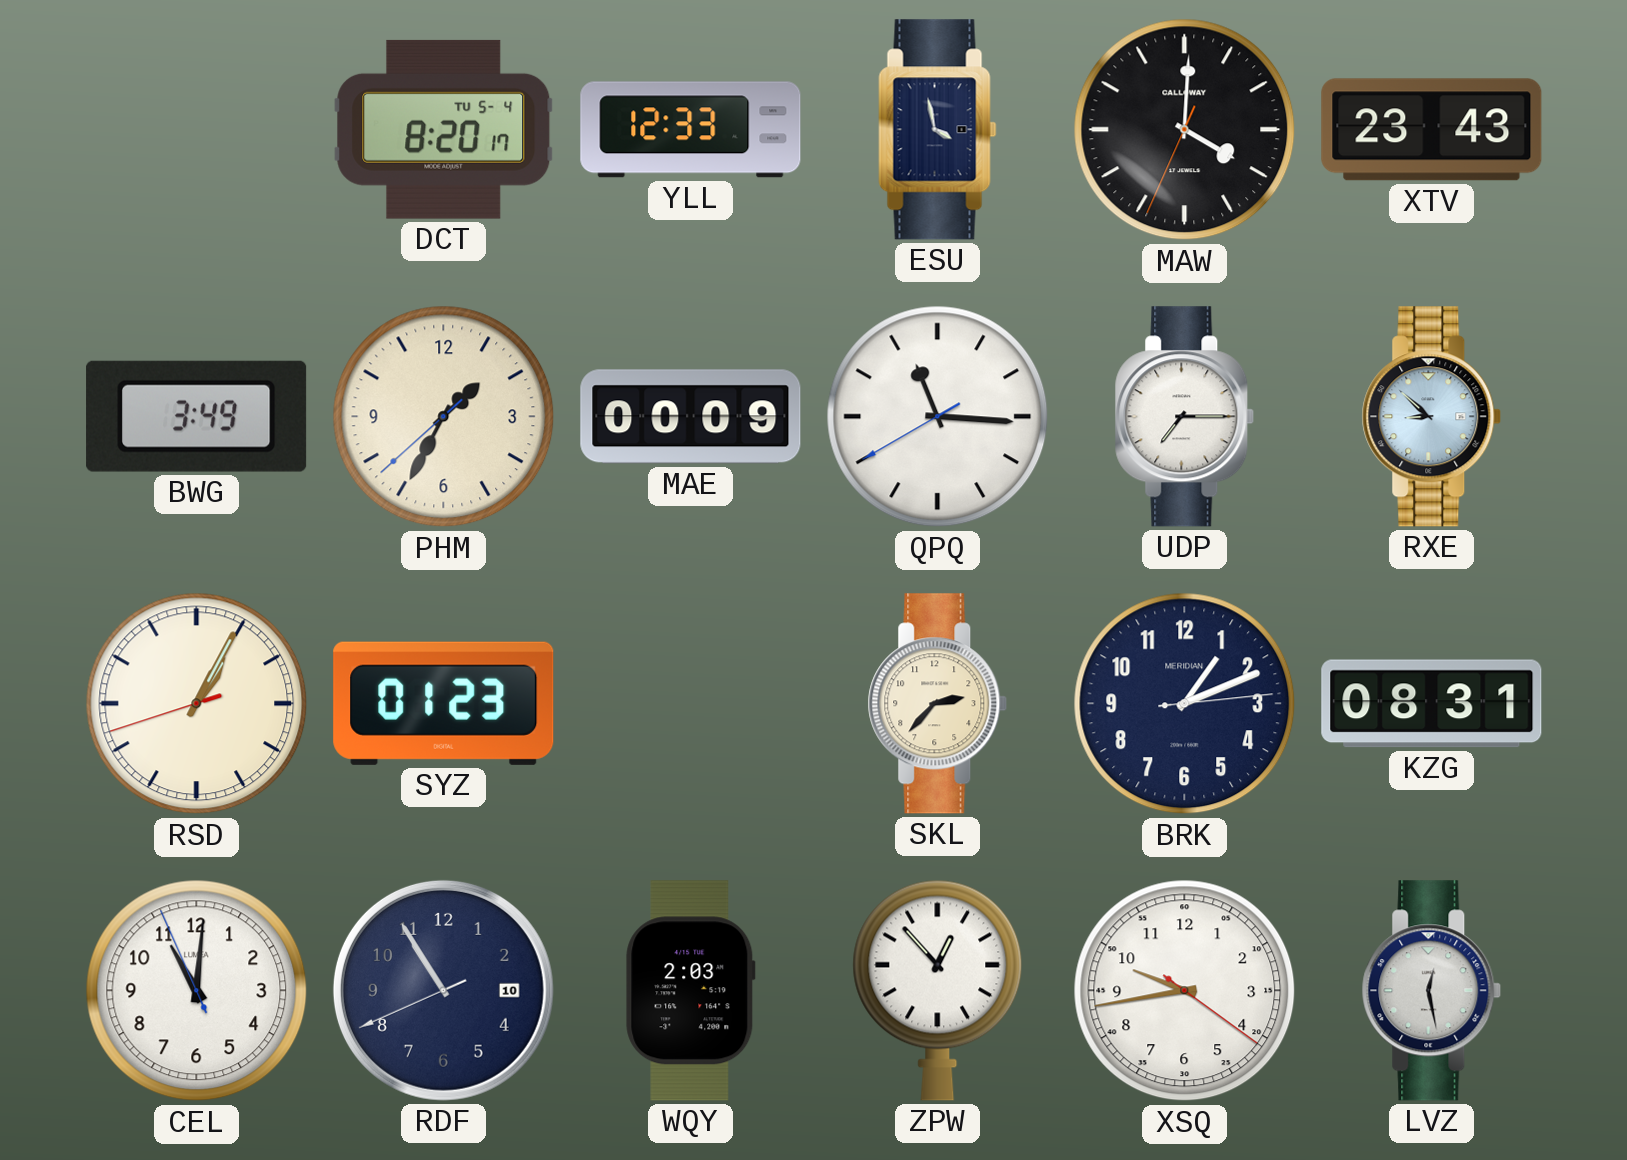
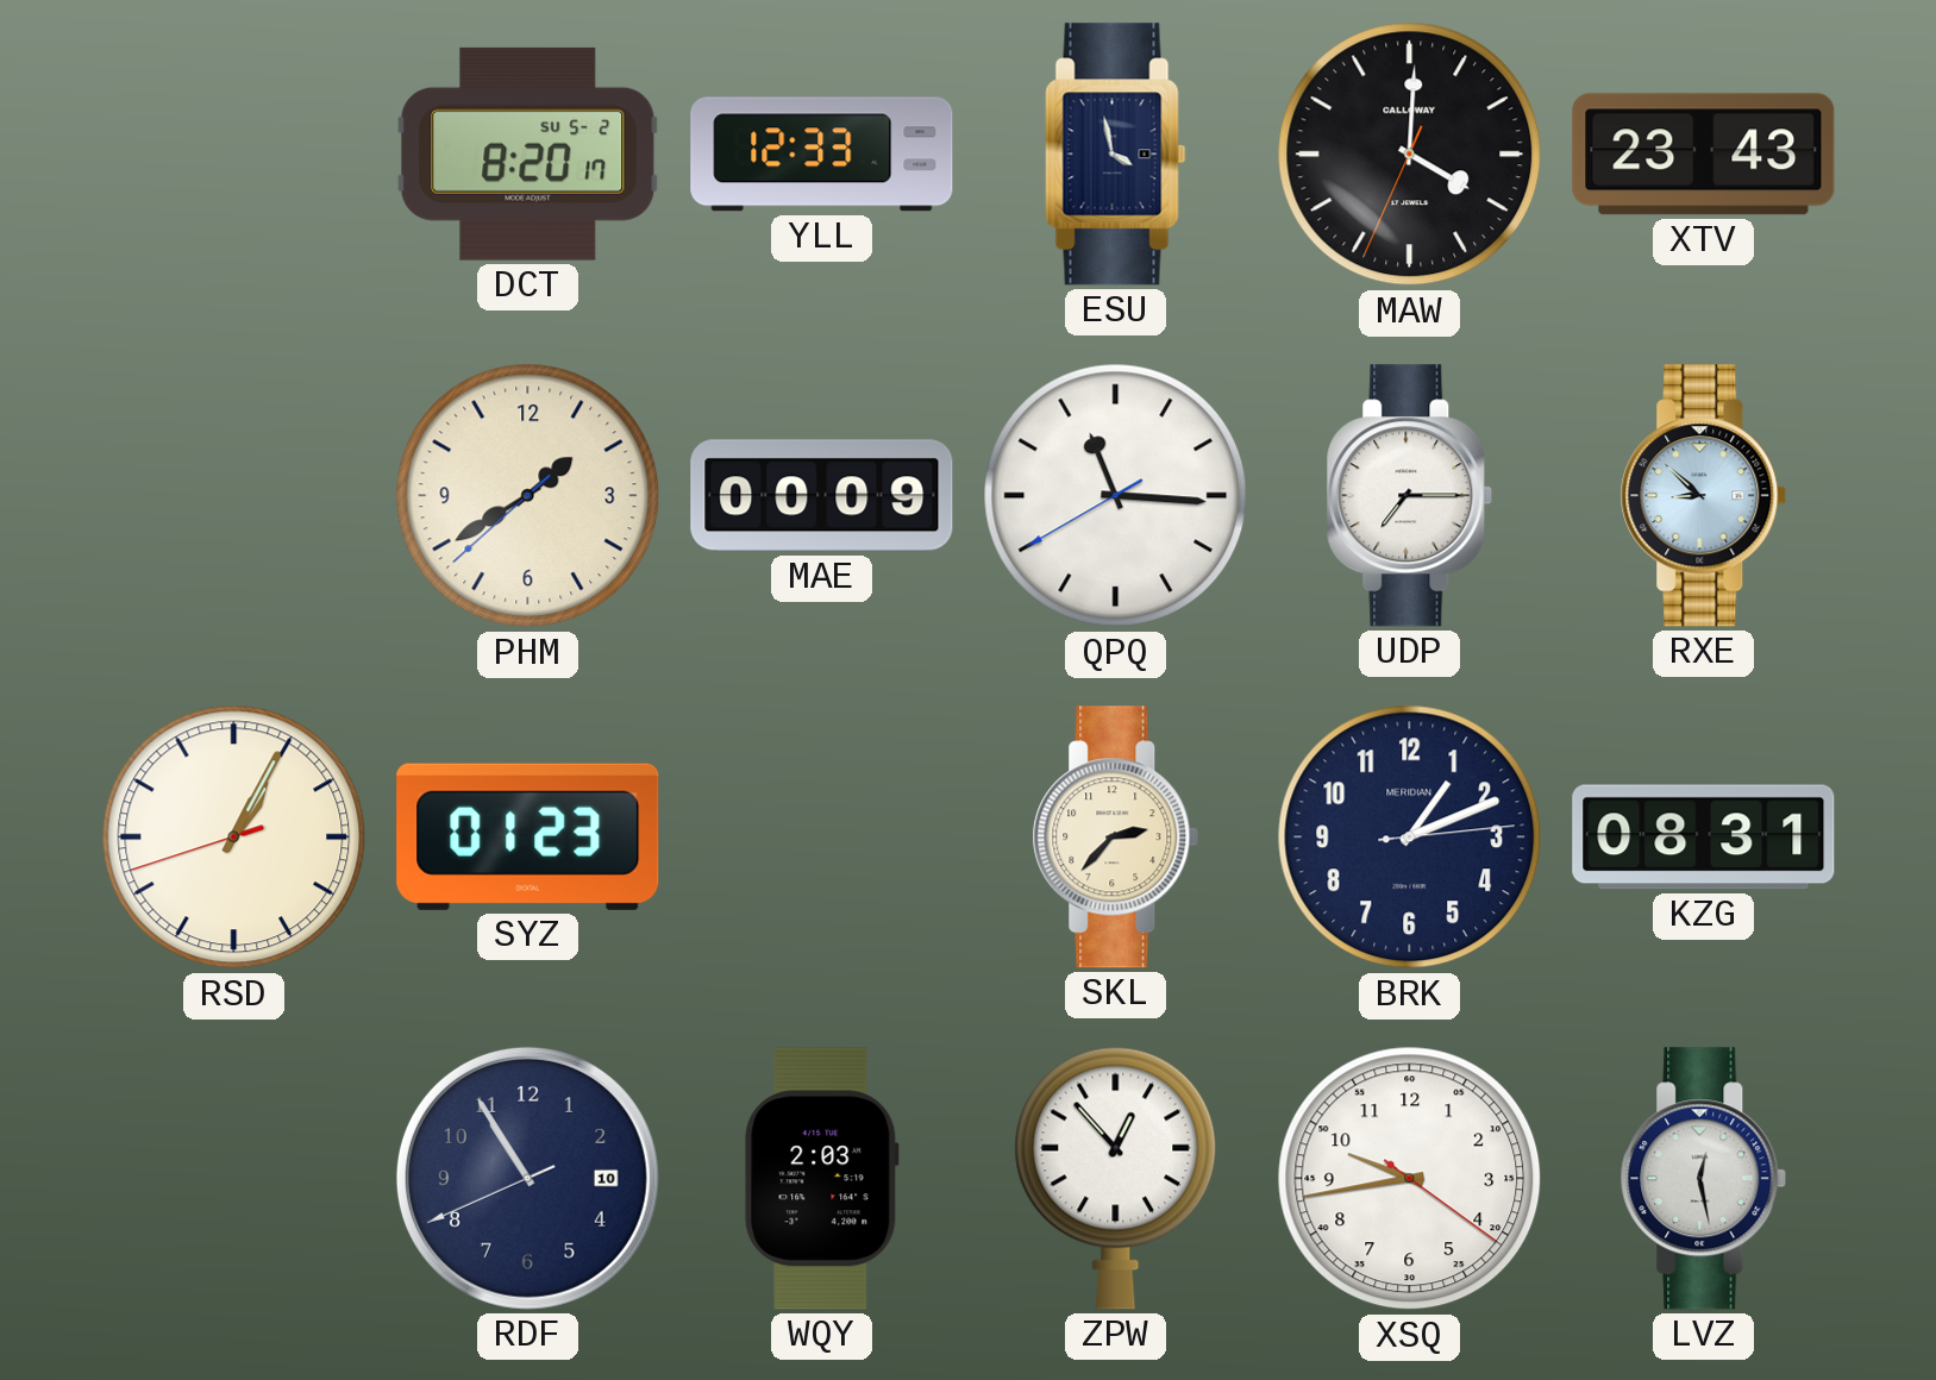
DCT date: TU 5-4 -> SU 5-2
BWG: 3:49 -> none
PHM: 1:34 -> 1:39
CEL: 11:00 -> none
